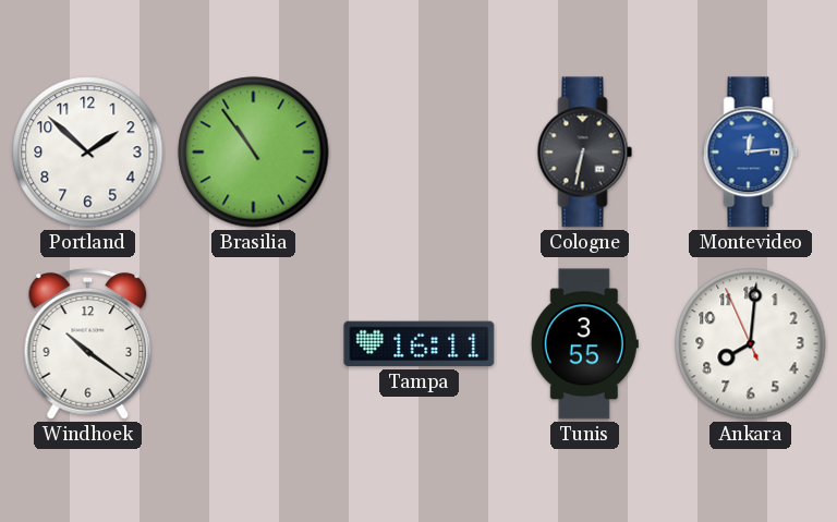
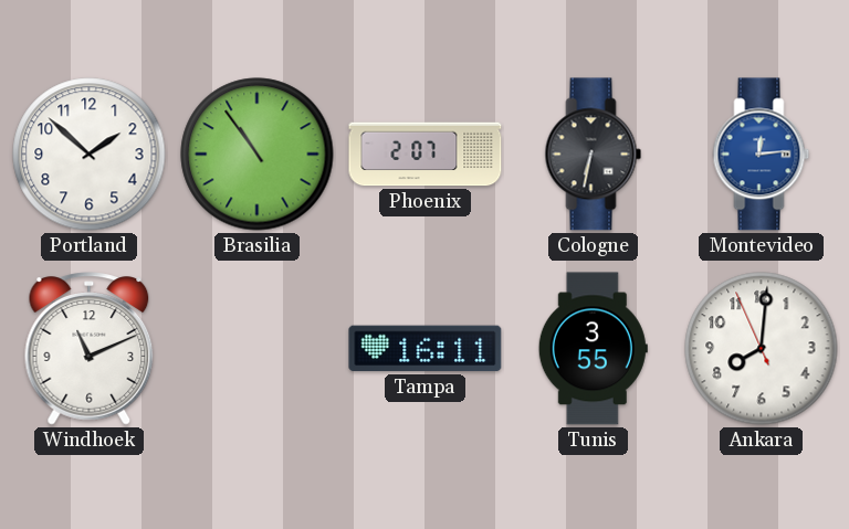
Phoenix: none -> 2:07
Windhoek: 10:21 -> 11:11
